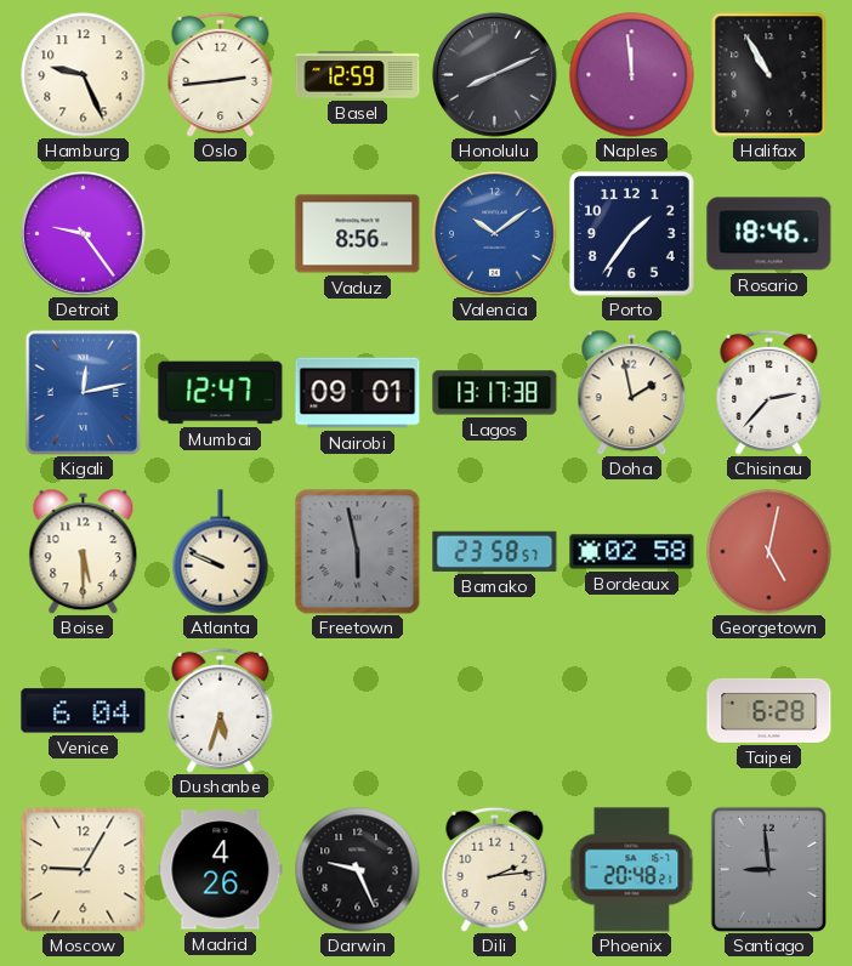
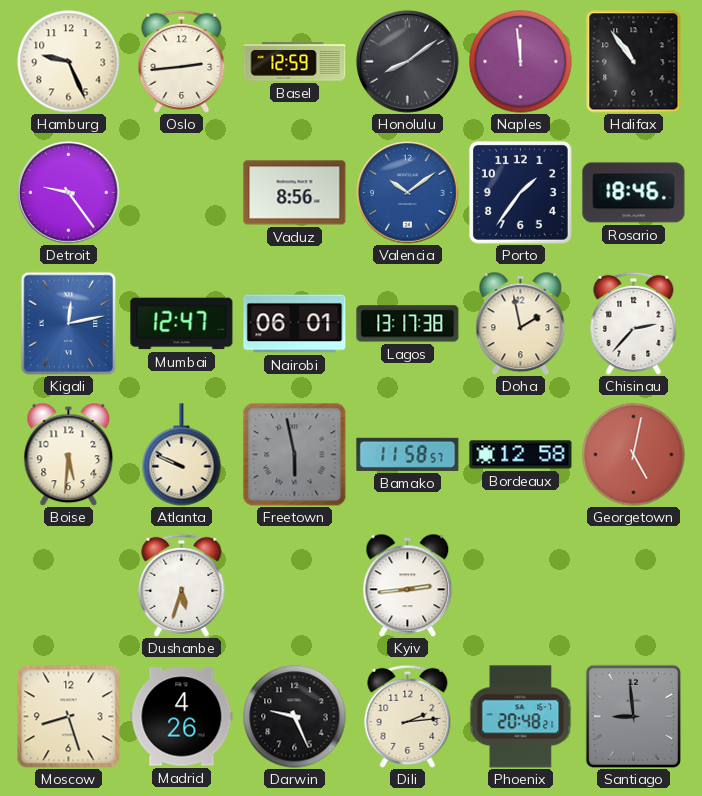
Honolulu: 8:11 -> 8:09
Halifax: 10:55 -> 10:54
Nairobi: 09:01 -> 06:01
Boise: 5:30 -> 5:31
Bamako: 23:58 -> 11:58
Bordeaux: 02:58 -> 12:58
Venice: 6:04 -> none
Kyiv: none -> 2:44
Taipei: 6:28 -> none
Moscow: 9:05 -> 8:27
